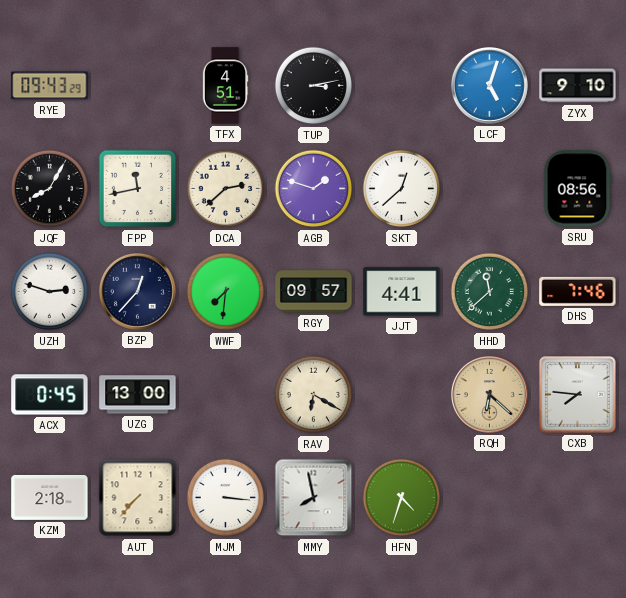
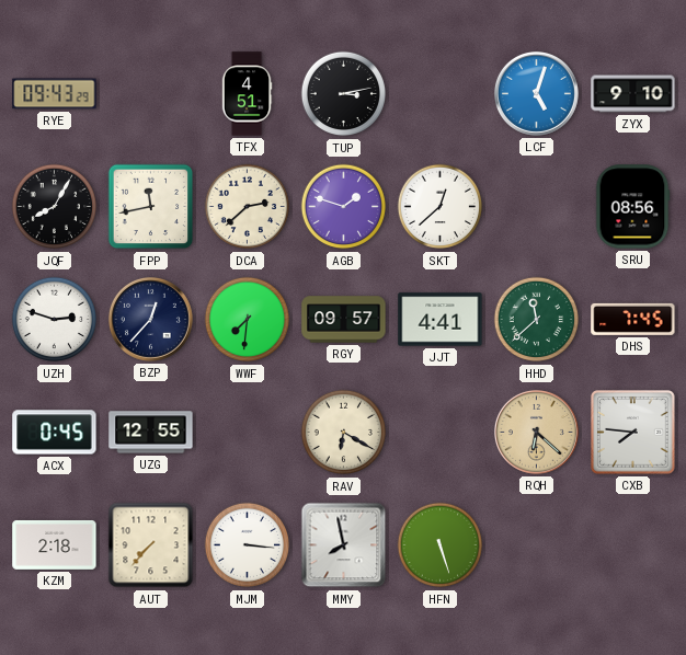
DHS: 7:46 -> 7:45
UZG: 13:00 -> 12:55
HFN: 4:33 -> 5:27
